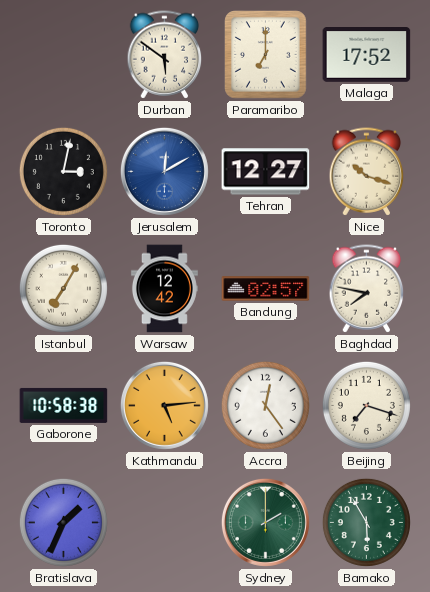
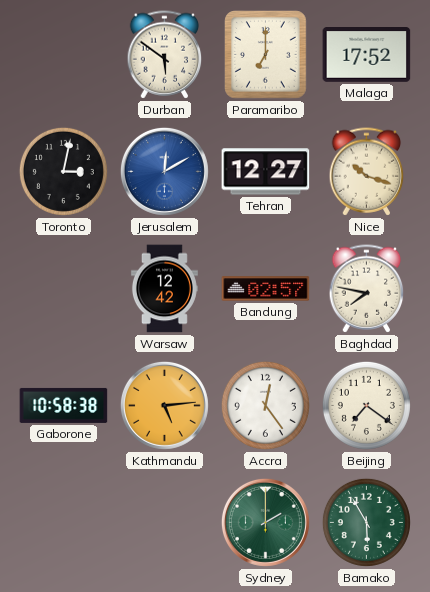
Istanbul: 7:05 -> none
Beijing: 7:18 -> 7:21
Bratislava: 1:34 -> none
